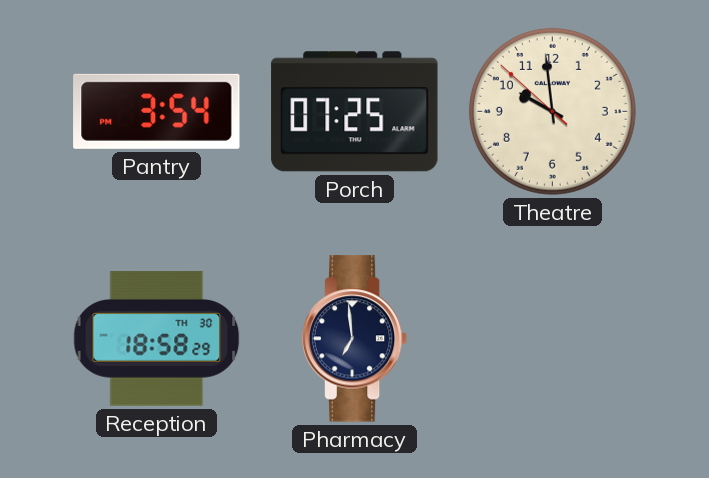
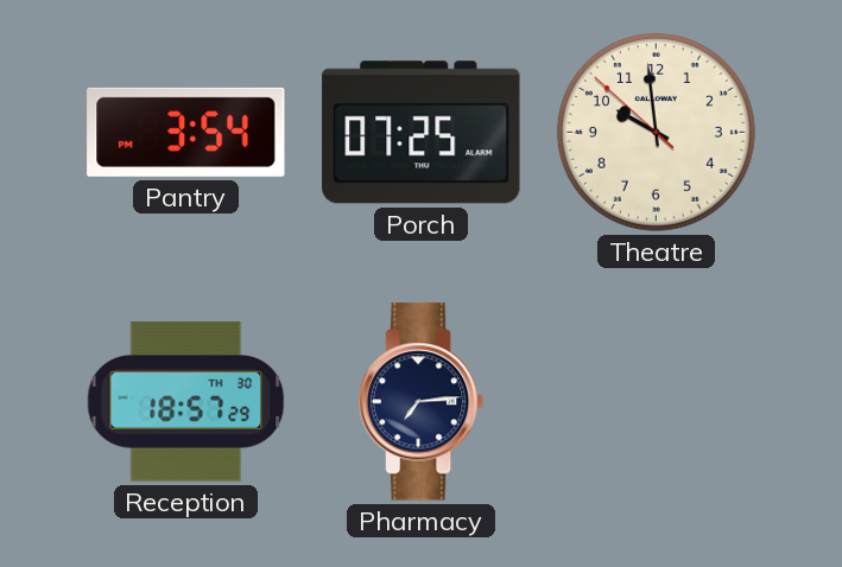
Reception: 18:58 -> 18:57
Pharmacy: 6:59 -> 7:14
